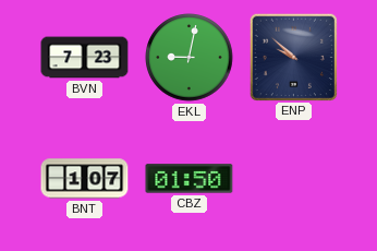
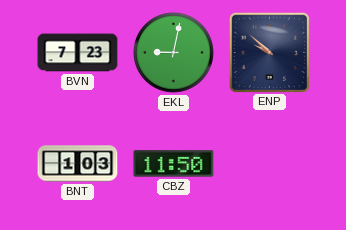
BNT: 1:07 -> 1:03
CBZ: 01:50 -> 11:50
